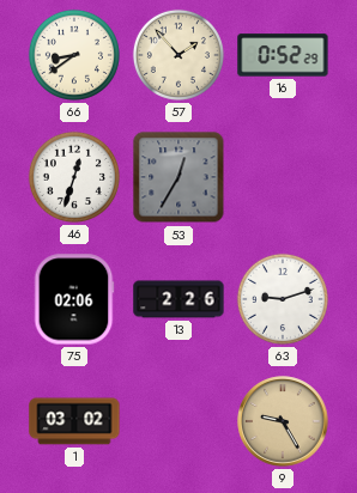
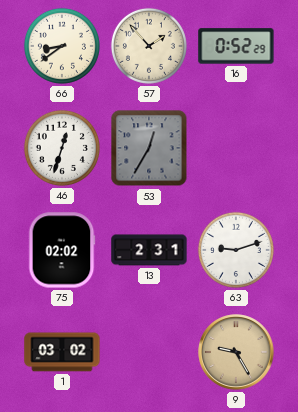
75: 02:06 -> 02:02
13: 2:26 -> 2:31
